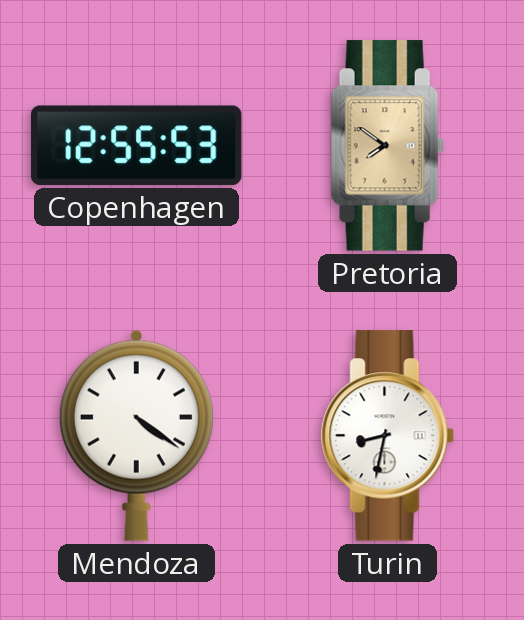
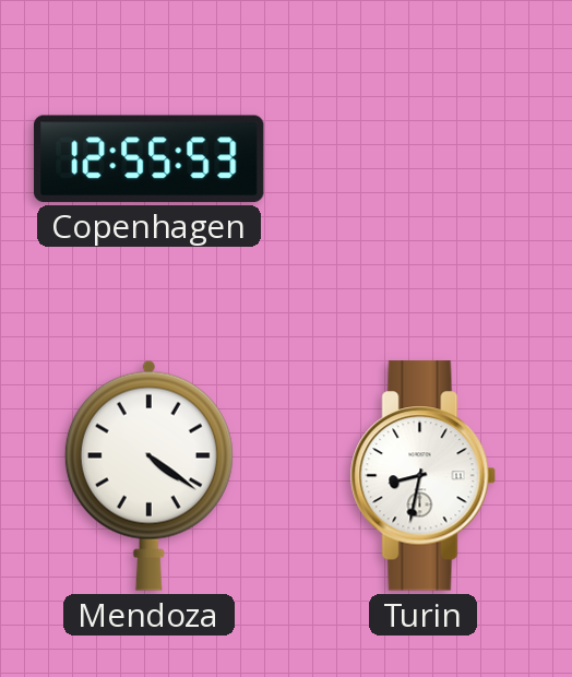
Pretoria: 7:51 -> none
